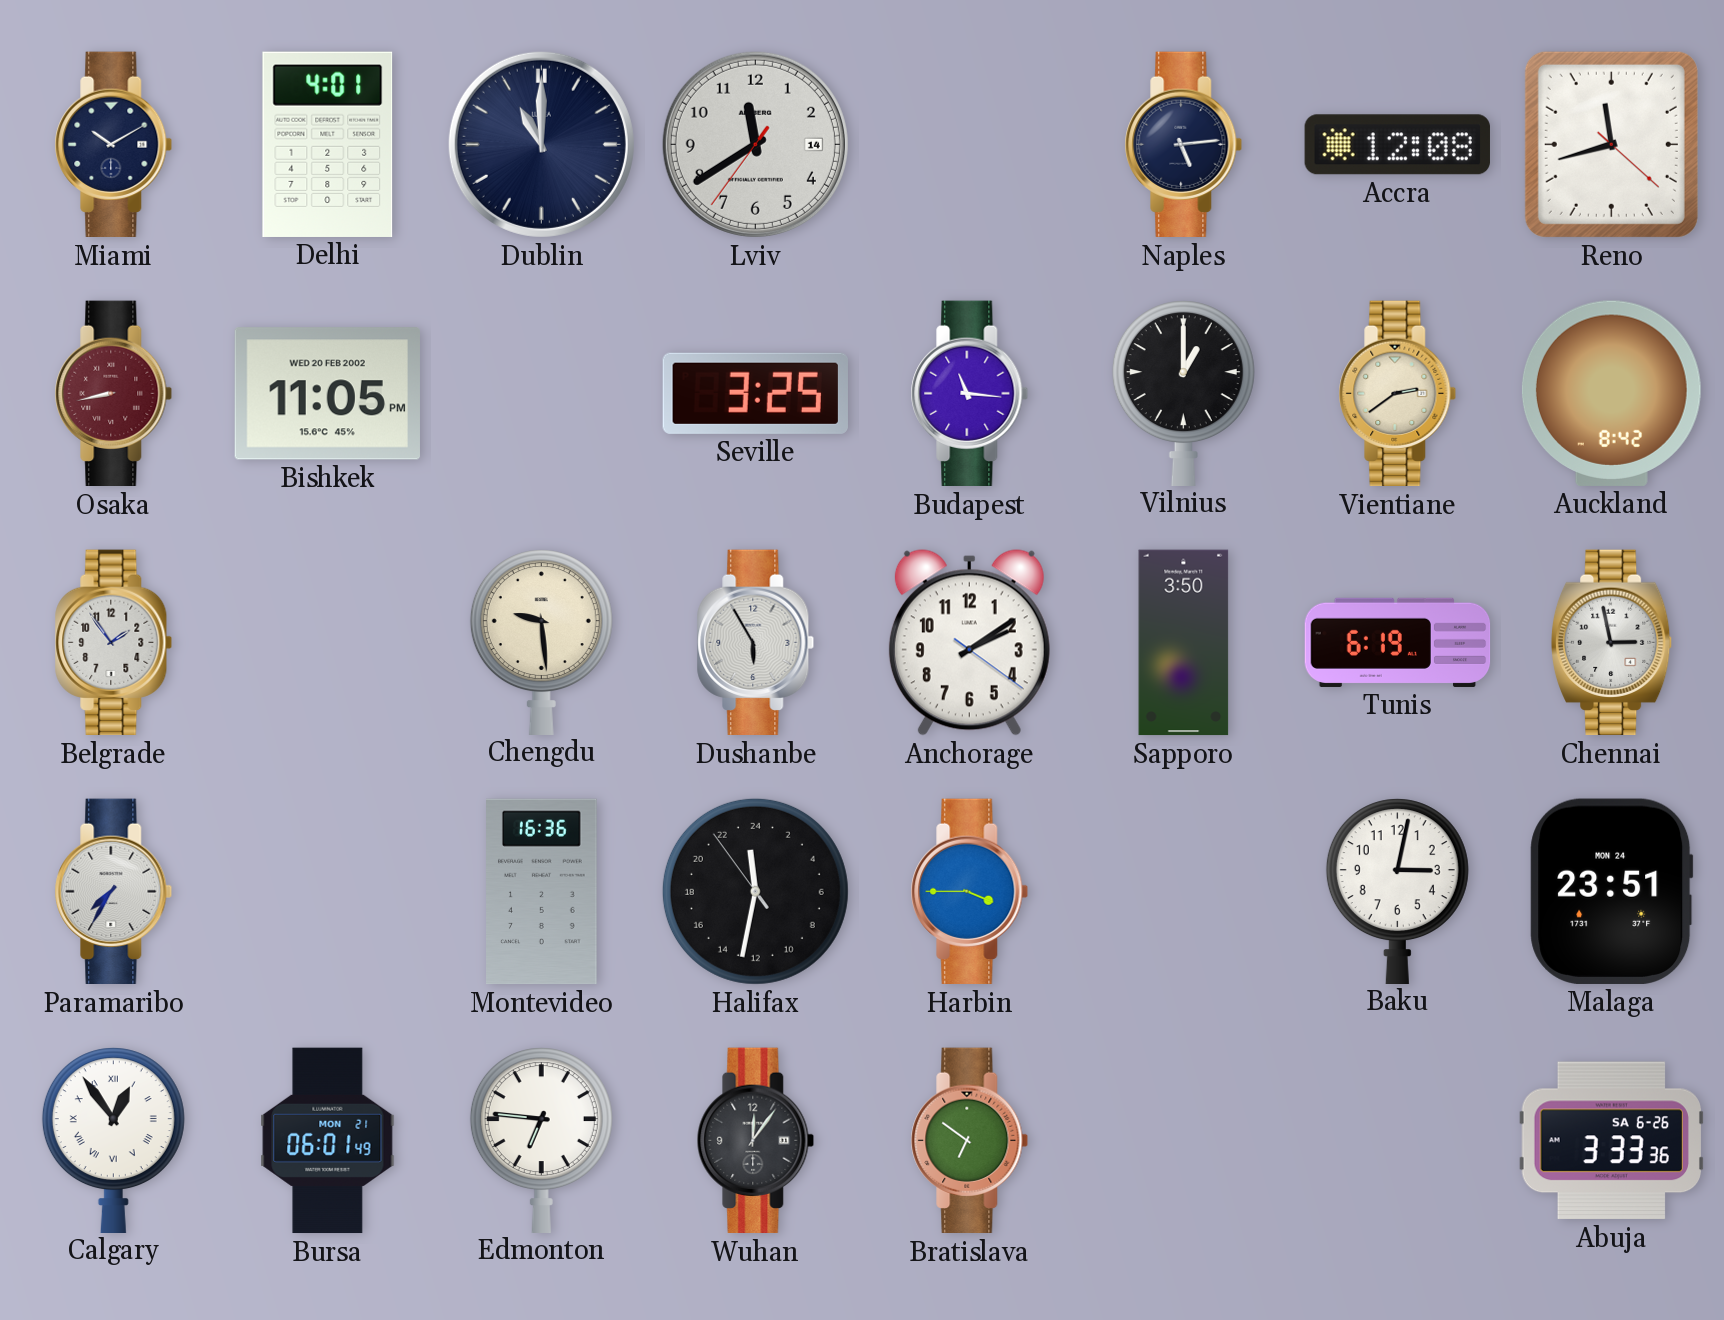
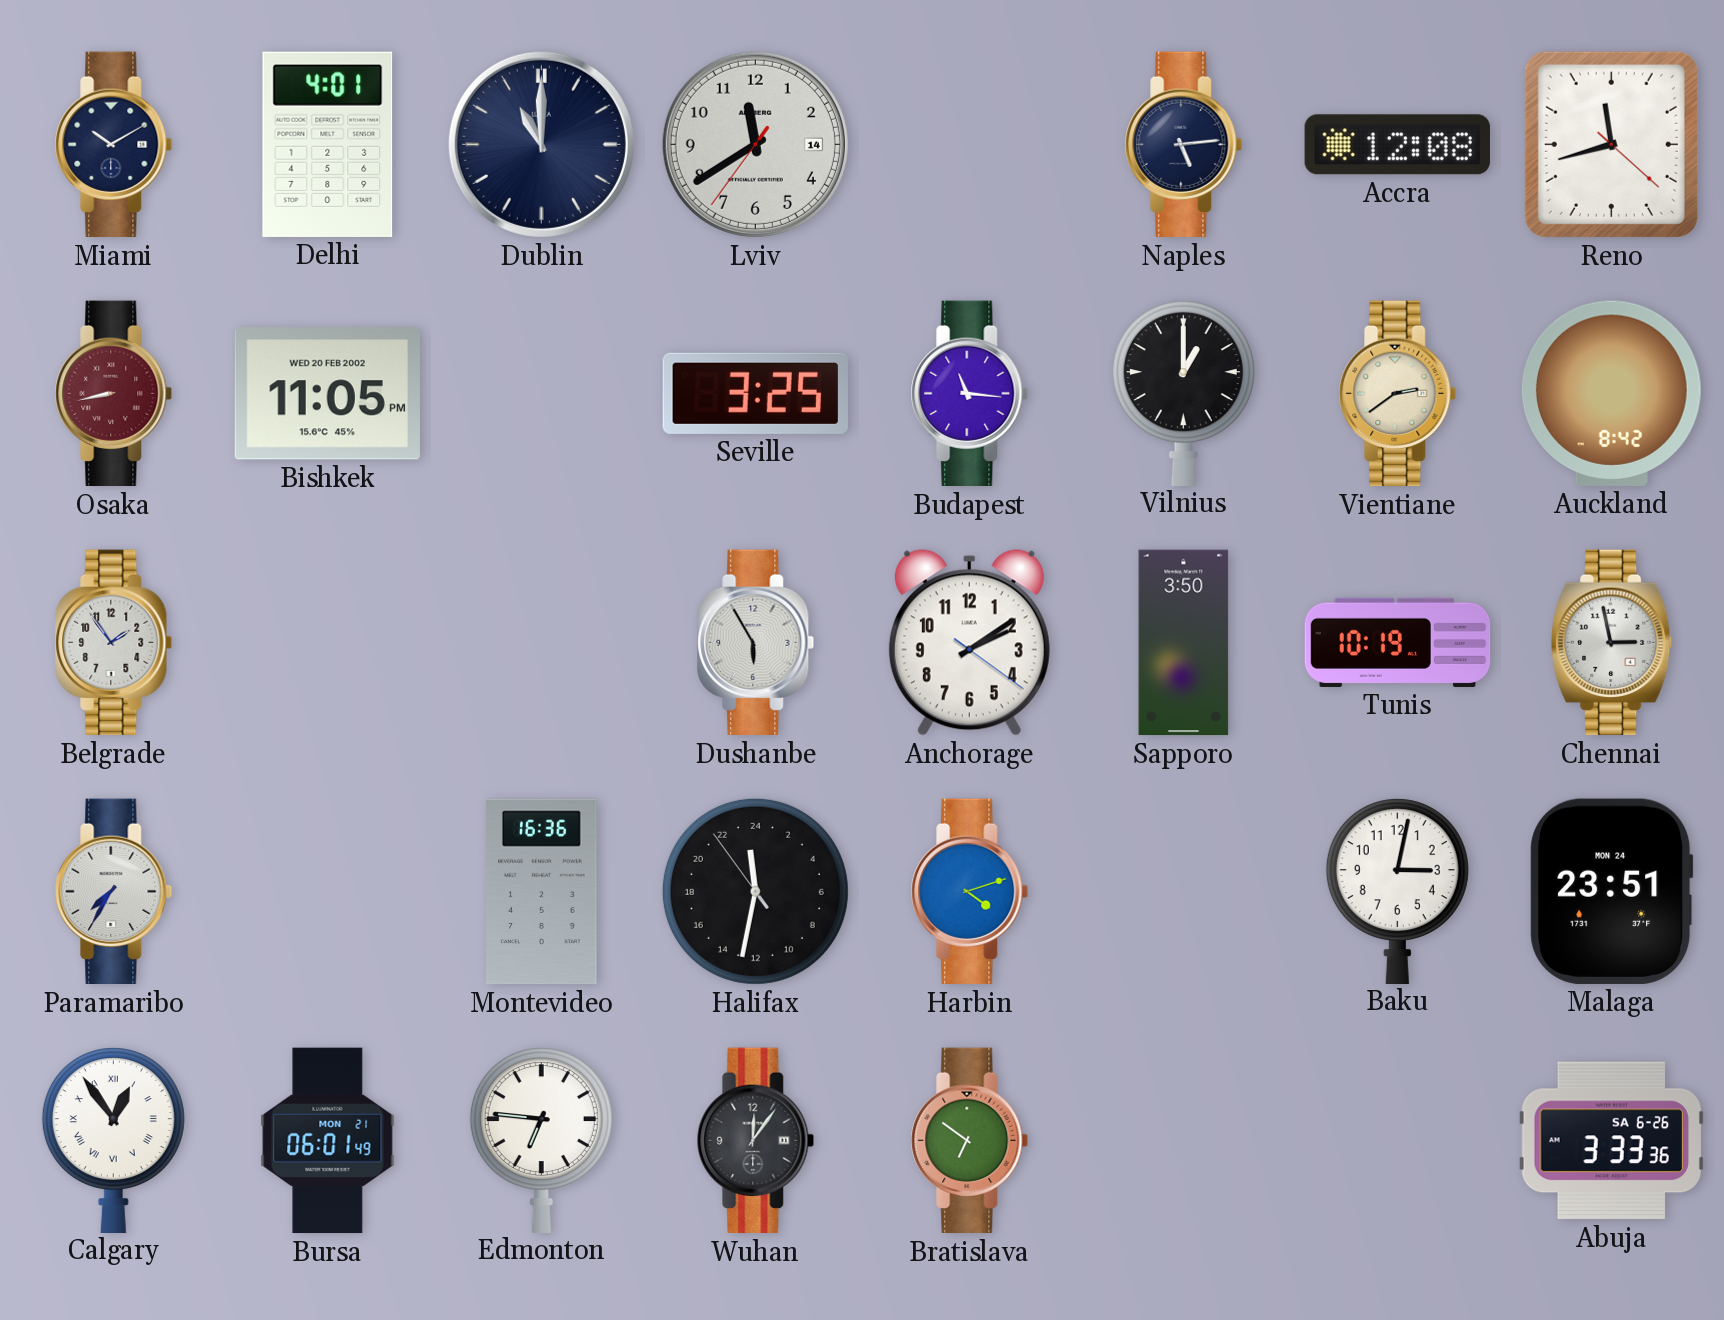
Chengdu: 9:29 -> none
Tunis: 6:19 -> 10:19
Harbin: 3:45 -> 4:12
